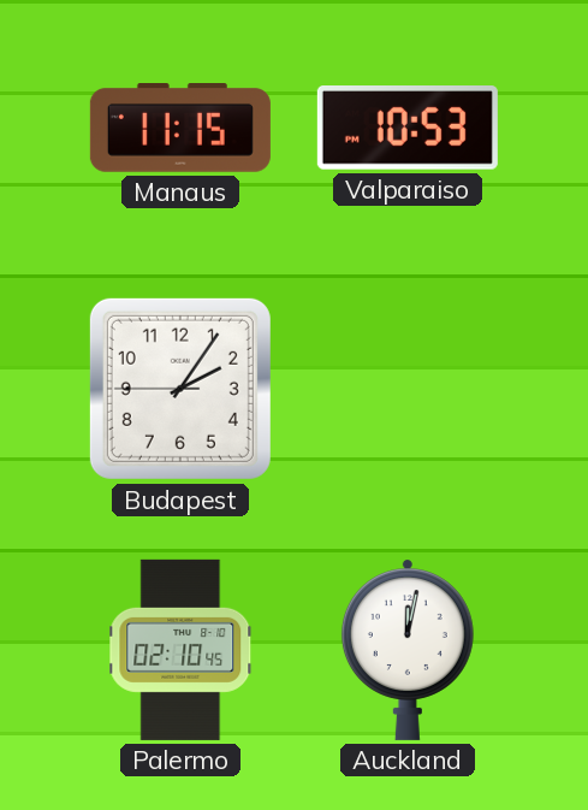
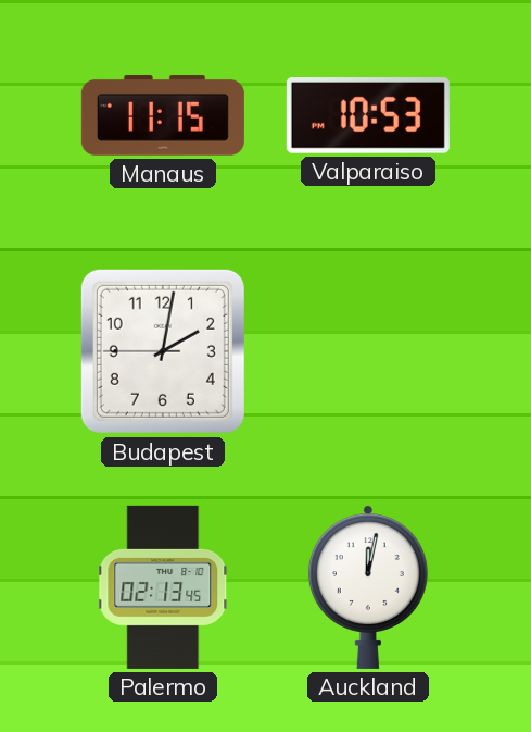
Budapest: 2:05 -> 2:01
Palermo: 02:10 -> 02:13
